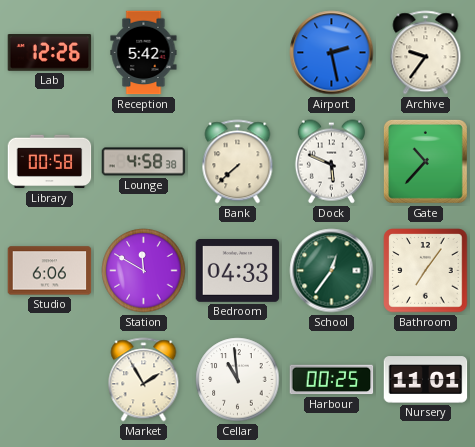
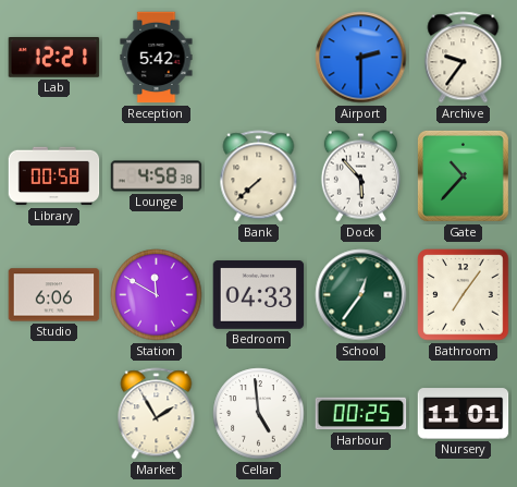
Lab: 12:26 -> 12:21
Airport: 2:28 -> 2:30
Dock: 5:49 -> 5:53
Cellar: 10:59 -> 4:59
